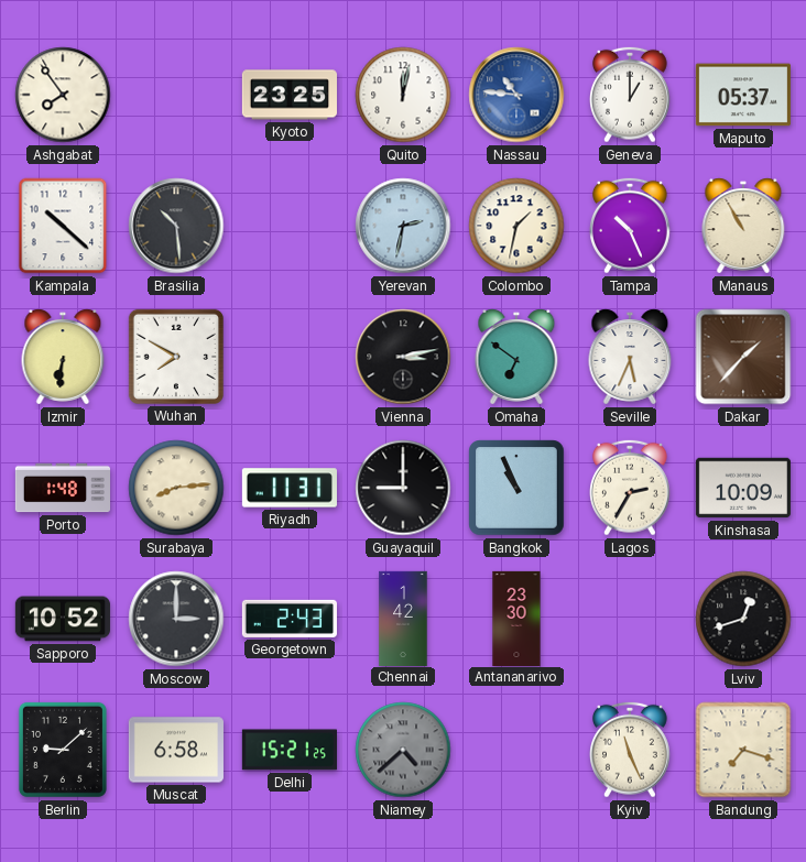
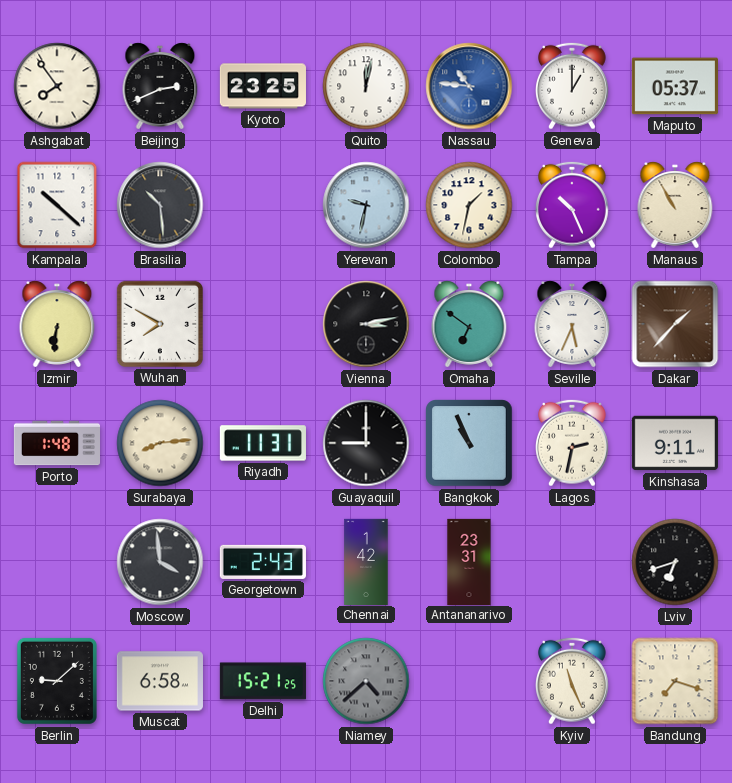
Beijing: none -> 2:41
Yerevan: 2:32 -> 9:32
Lagos: 2:35 -> 2:32
Kinshasa: 10:09 -> 9:11
Sapporo: 10:52 -> none
Moscow: 3:00 -> 3:59
Antananarivo: 23:30 -> 23:31
Lviv: 12:42 -> 6:42
